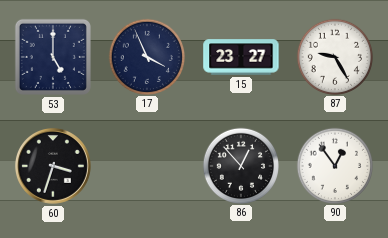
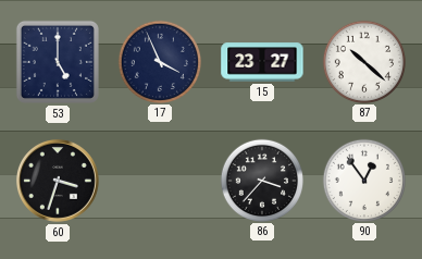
87: 9:25 -> 10:22
86: 12:53 -> 3:37
